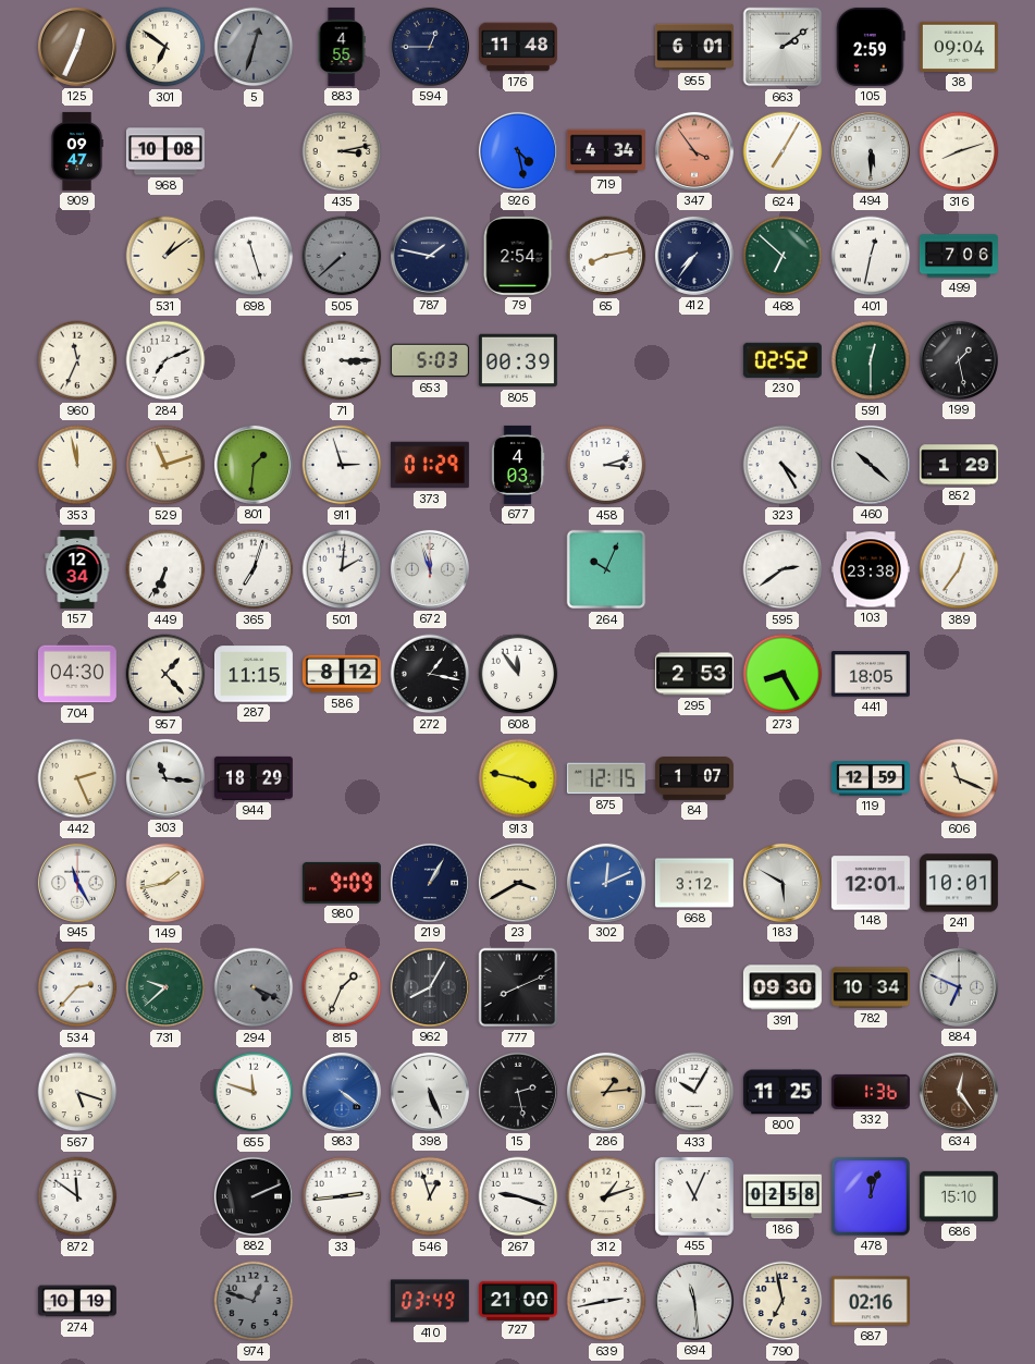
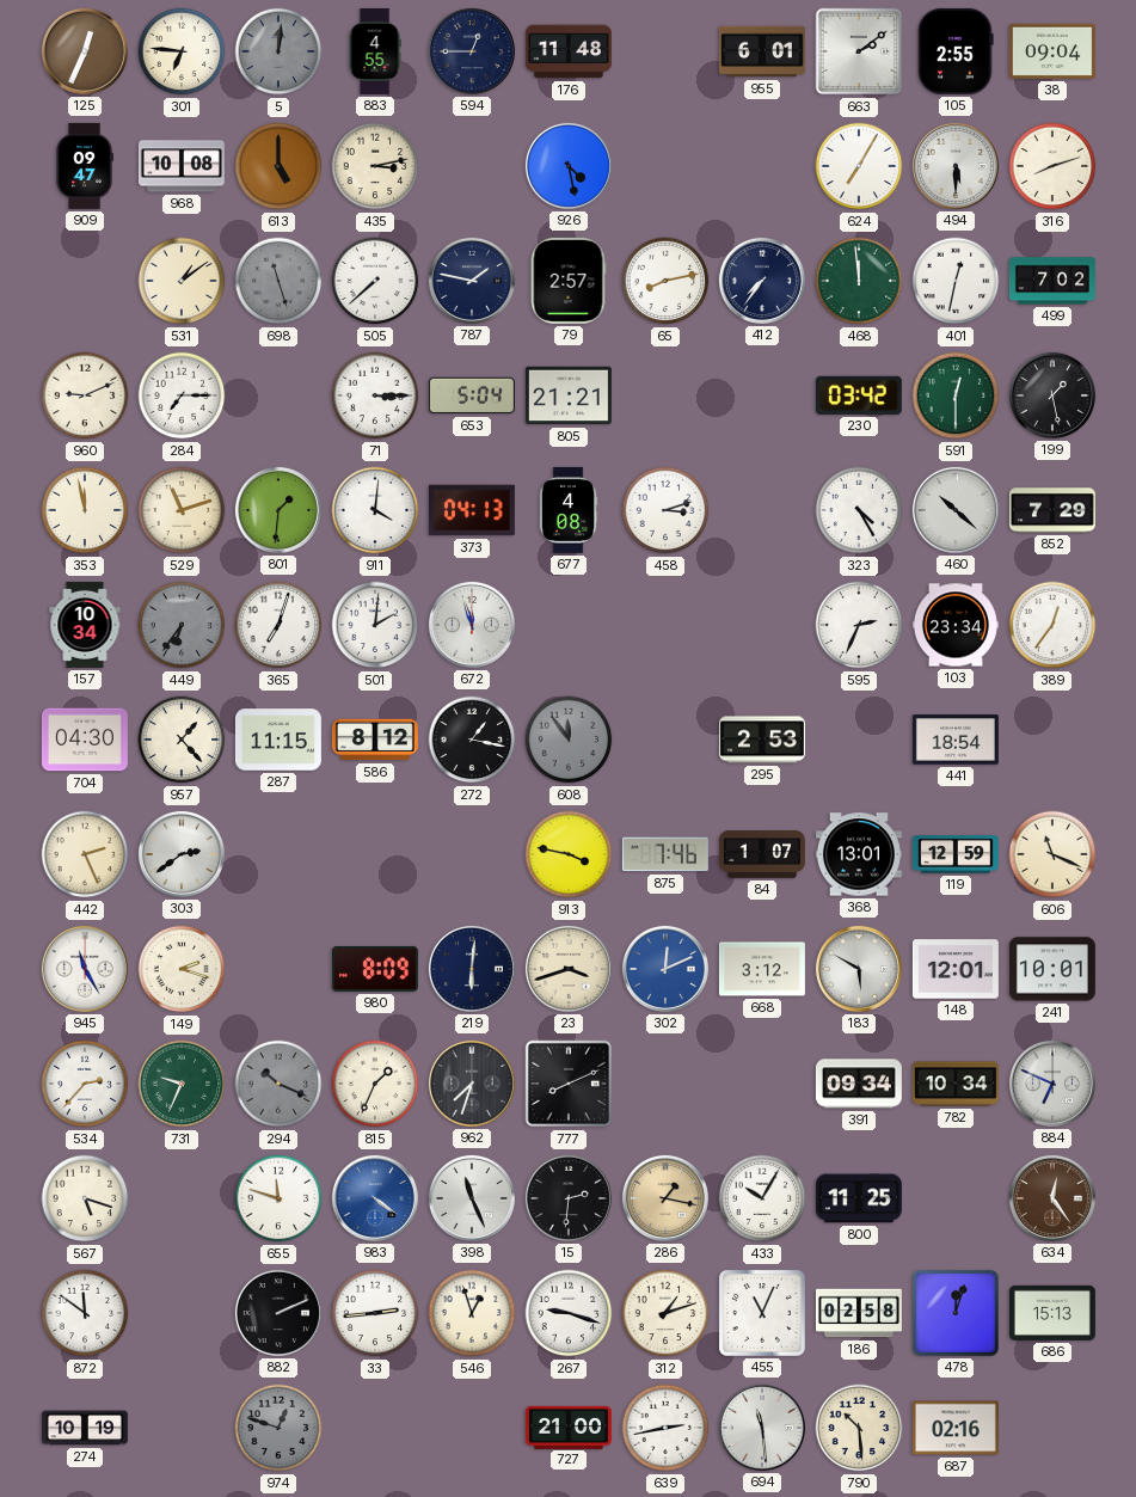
301: 6:51 -> 6:46
5: 12:33 -> 12:01
105: 2:59 -> 2:55
613: none -> 5:00
719: 4:34 -> none
347: 3:54 -> none
698 dial: white -> grey
505 dial: grey -> white
79: 2:54 -> 2:57
468: 6:52 -> 11:59
499: 7:06 -> 7:02
960: 11:34 -> 9:11
284: 7:11 -> 7:15
653: 5:03 -> 5:04
805: 00:39 -> 21:21
230: 02:52 -> 03:42
911: 2:57 -> 4:01
373: 01:29 -> 04:13
677: 4:03 -> 4:08
852: 1:29 -> 7:29
157: 12:34 -> 10:34
449: 6:34 -> 6:36
449 dial: white -> grey
264: 10:04 -> none
595: 2:39 -> 2:34
103: 23:38 -> 23:34
608 dial: white -> grey
273: 8:25 -> none
441: 18:05 -> 18:54
303: 11:16 -> 2:39
944: 18:29 -> none
875: 12:15 -> 7:46
368: none -> 13:01
149: 1:43 -> 2:18
980: 9:09 -> 8:09
219: 1:05 -> 6:01
23: 3:40 -> 3:42
731: 9:38 -> 9:34
294: 4:19 -> 10:19
962: 8:05 -> 7:33
391: 09:30 -> 09:34
398: 5:26 -> 11:26
15: 2:28 -> 2:31
286: 1:14 -> 1:17
332: 1:36 -> none
686: 15:10 -> 15:13
410: 03:49 -> none
790: 6:58 -> 10:29
